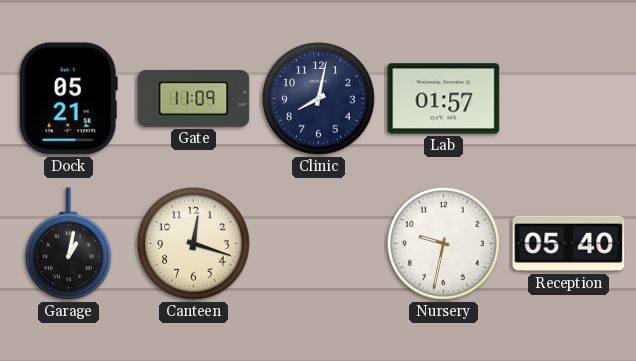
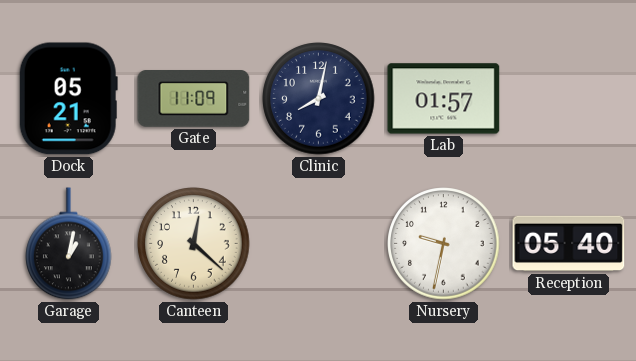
Canteen: 12:18 -> 12:22
